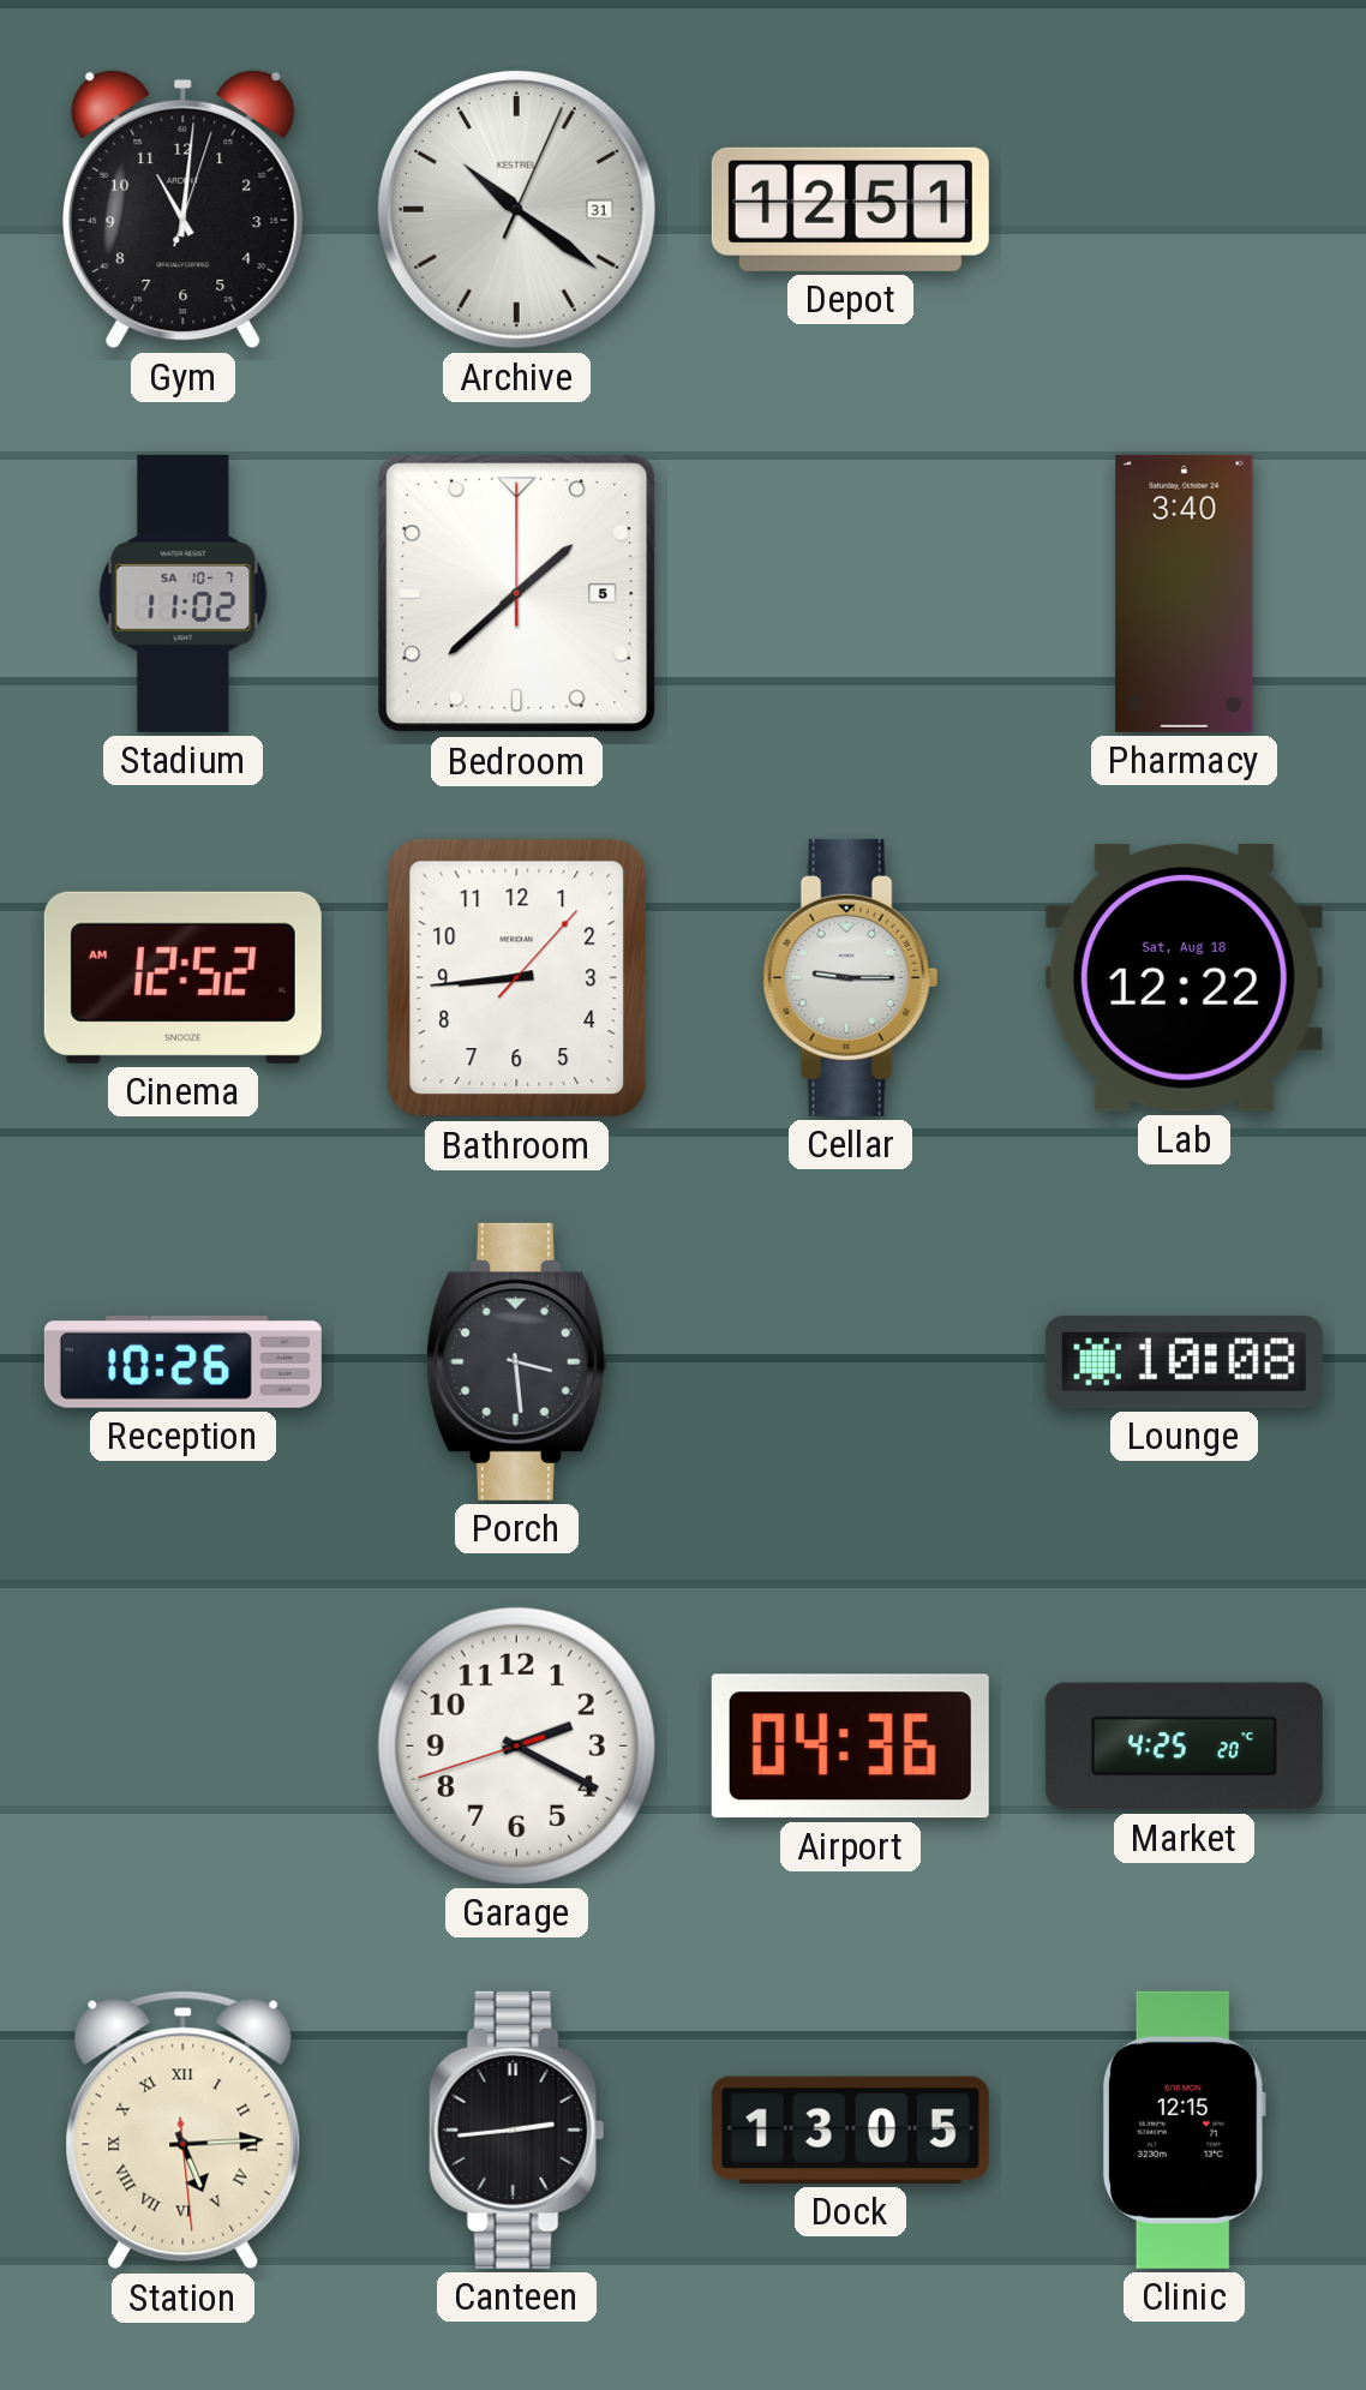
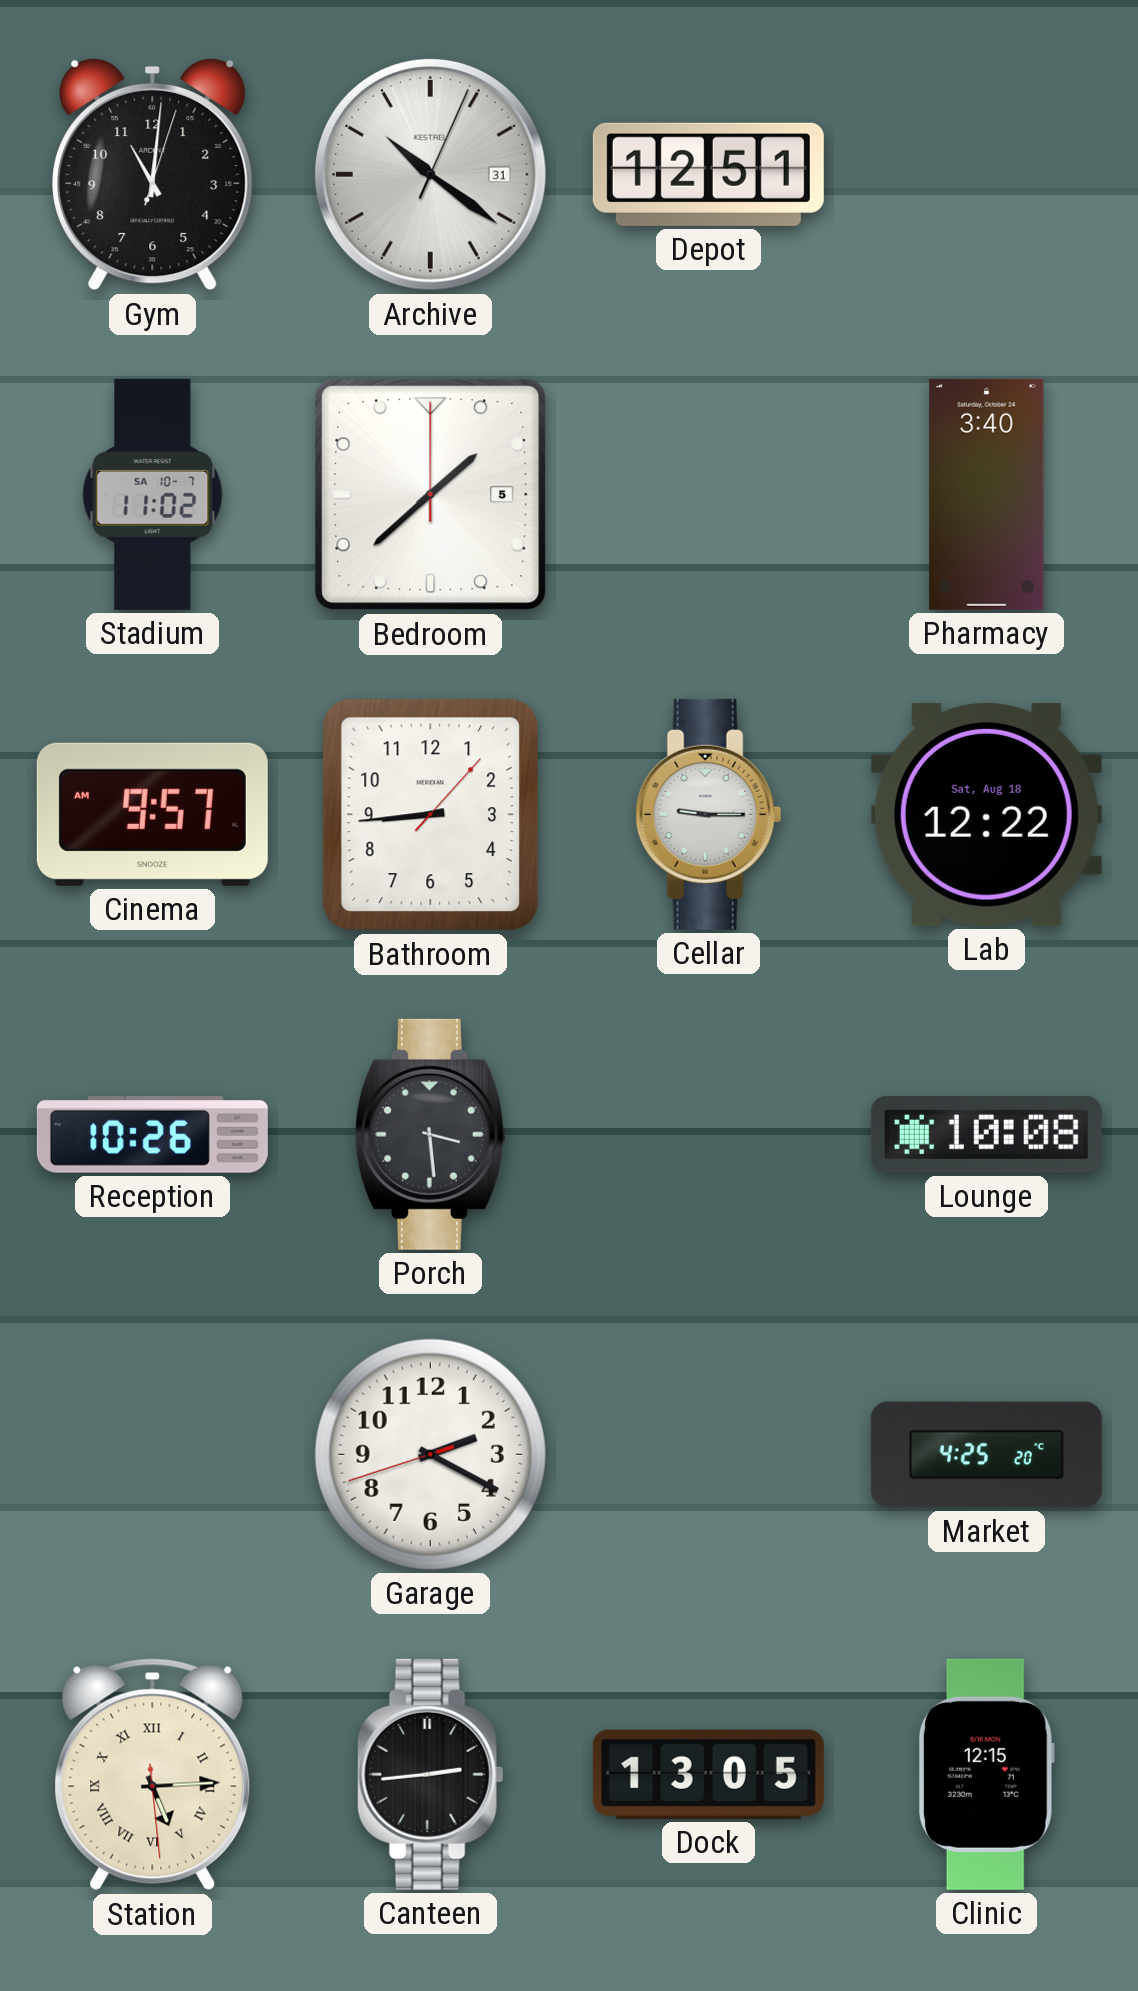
Cinema: 12:52 -> 9:57
Airport: 04:36 -> none
